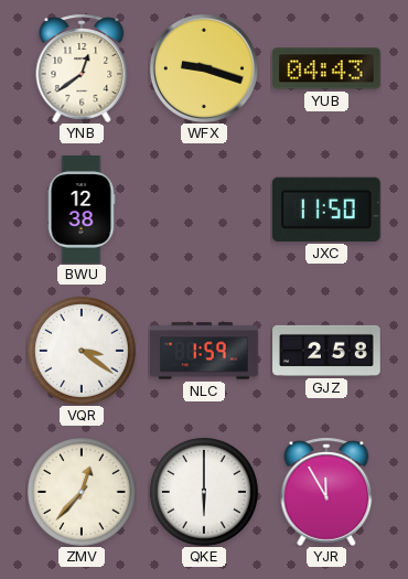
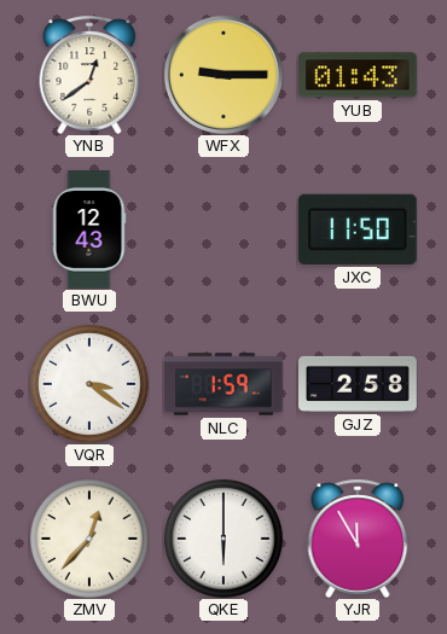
WFX: 9:18 -> 9:15
YUB: 04:43 -> 01:43
BWU: 12:38 -> 12:43
